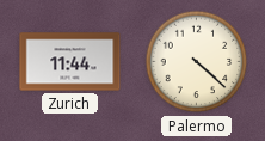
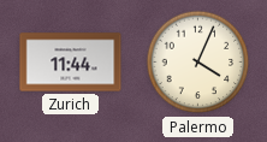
Palermo: 4:22 -> 4:04
